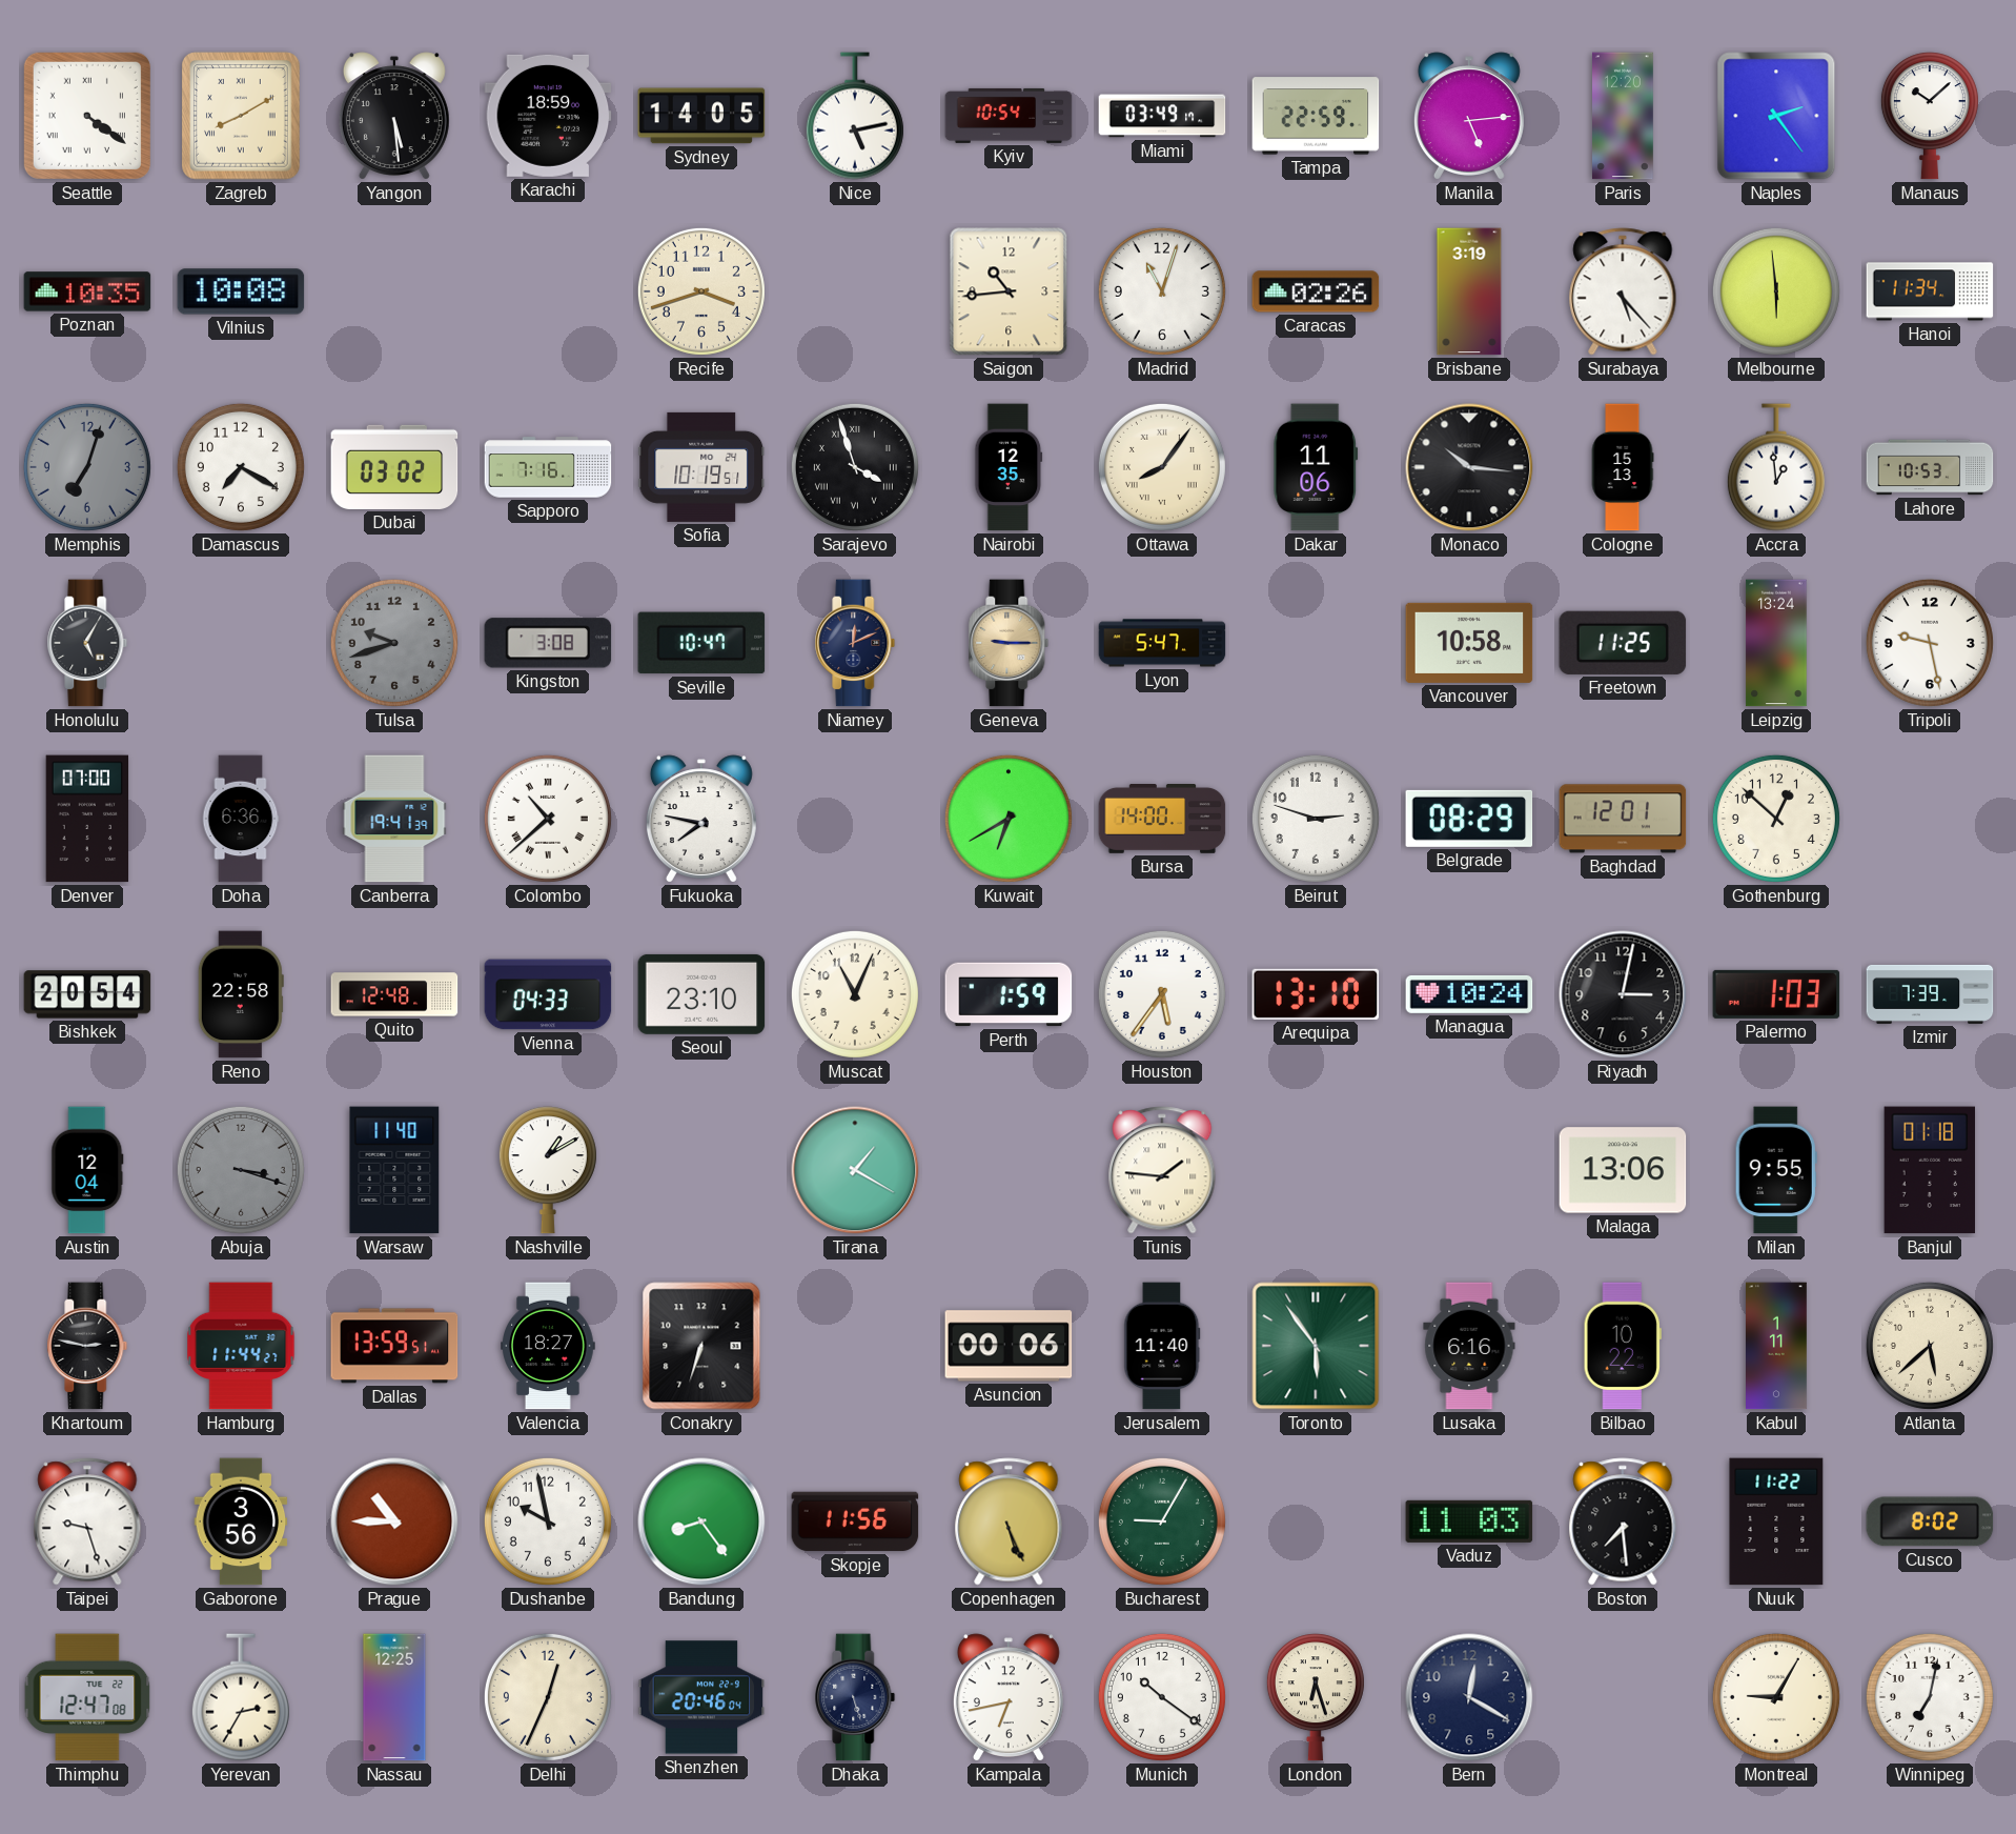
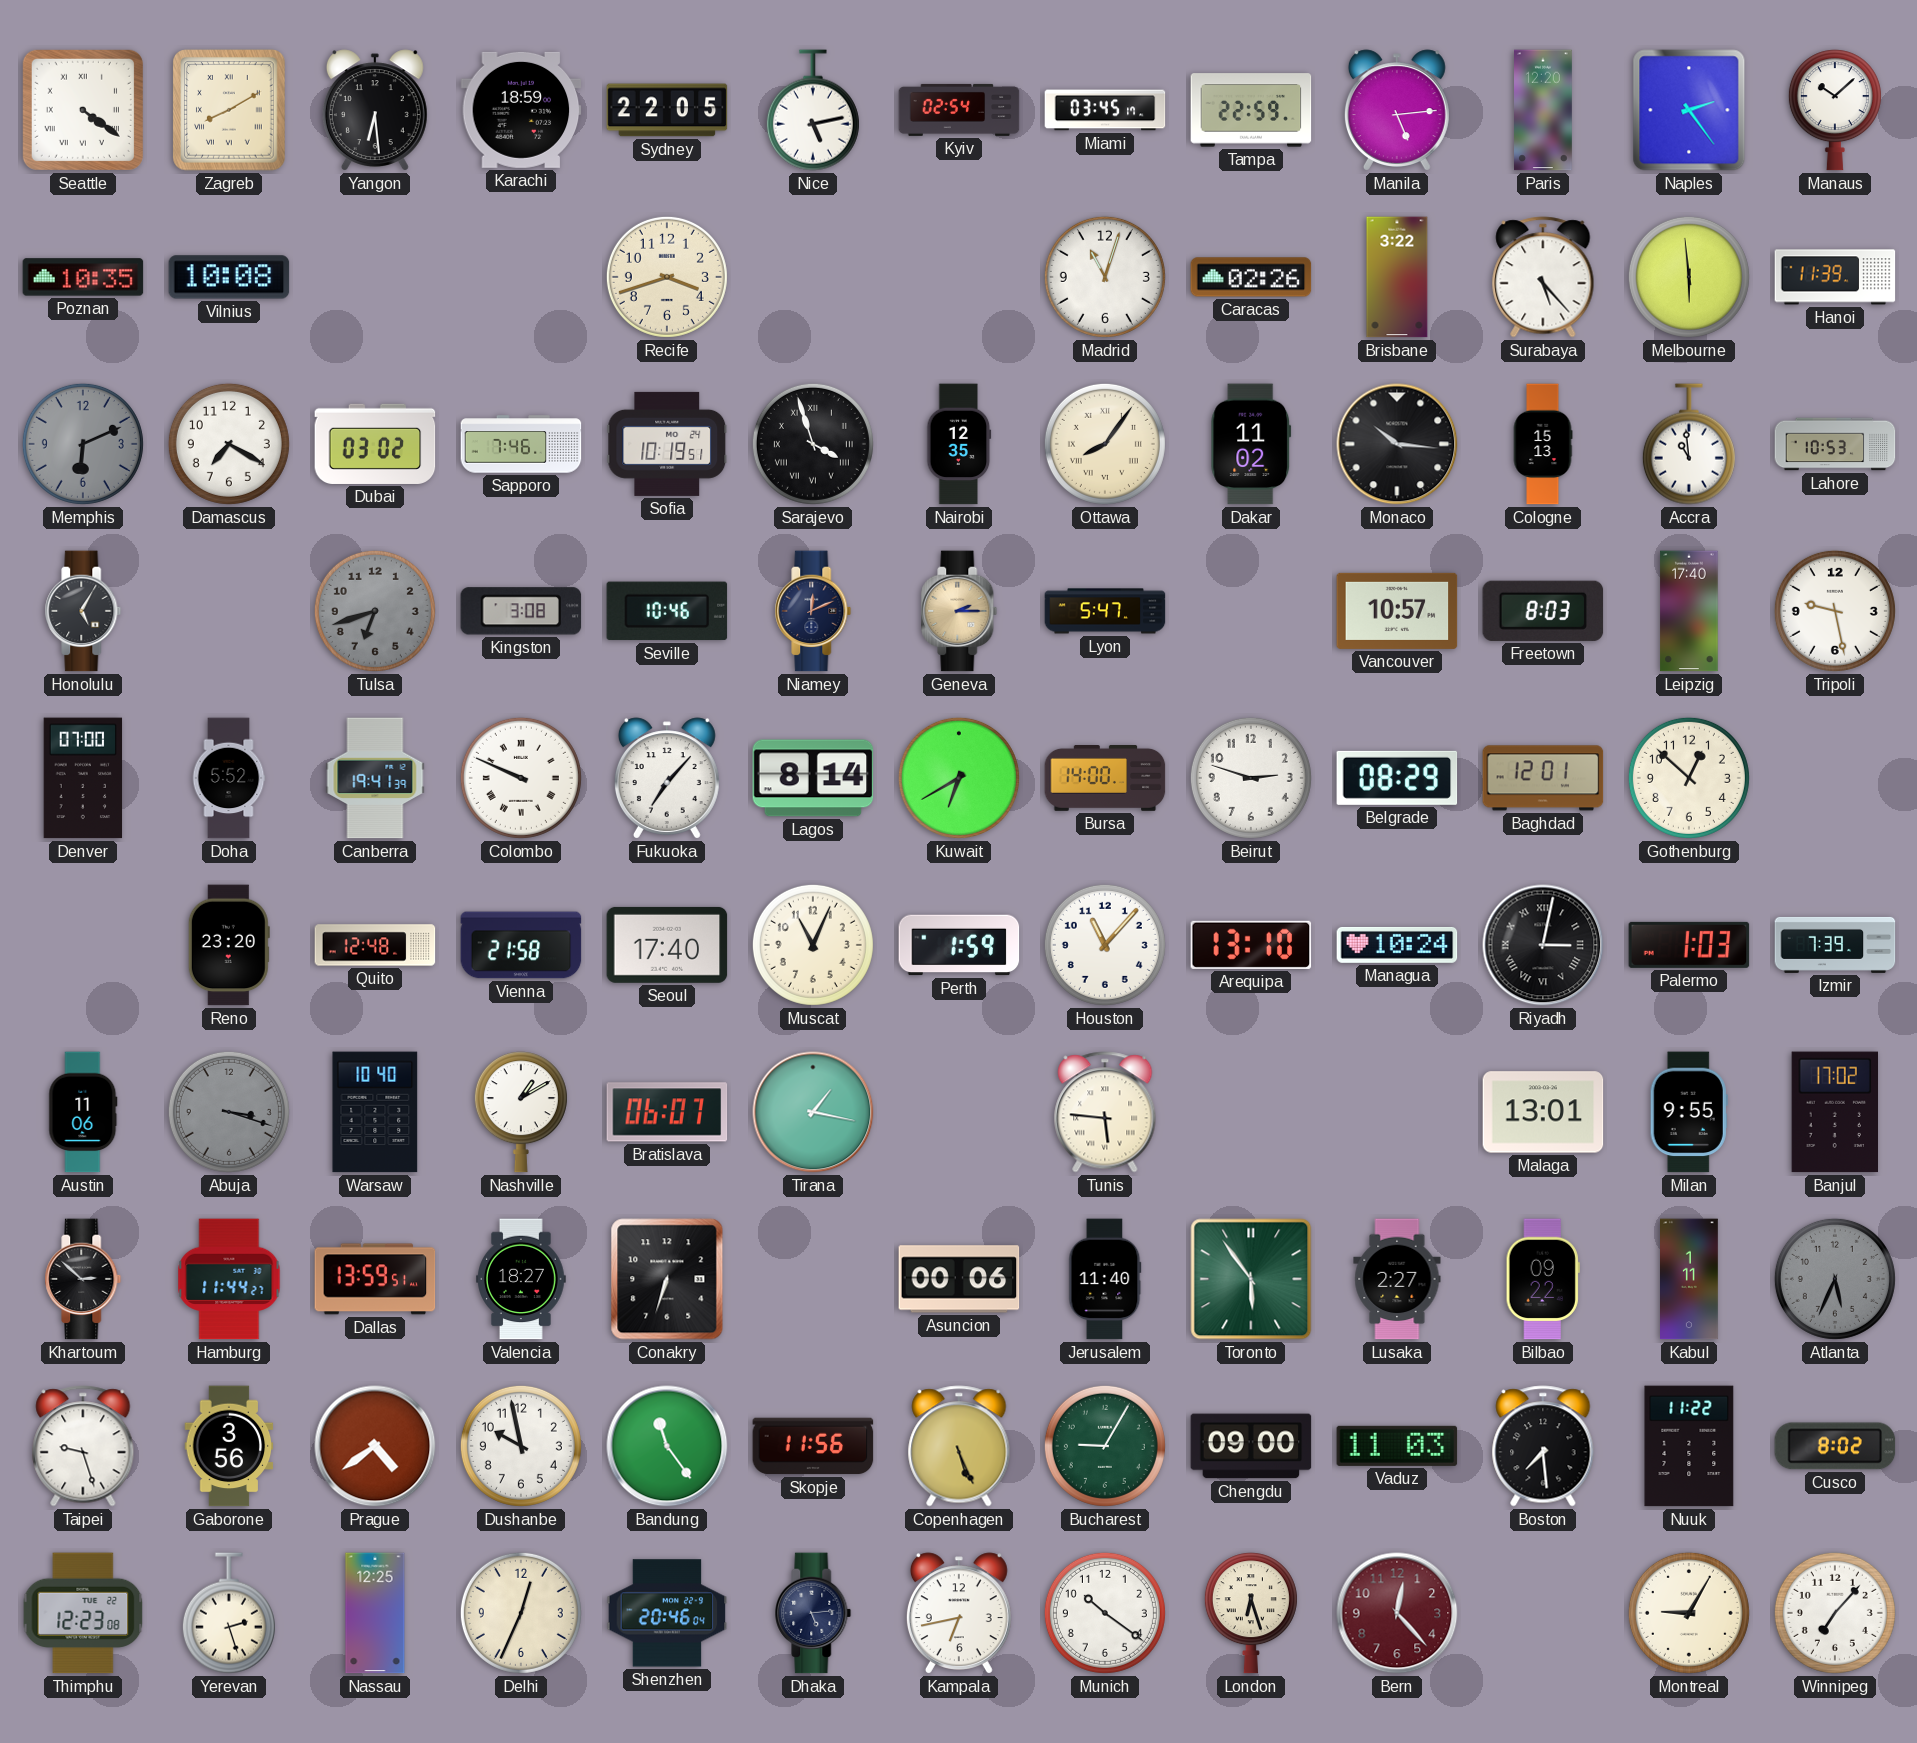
Yangon: 5:29 -> 6:29
Sydney: 14:05 -> 22:05
Kyiv: 10:54 -> 02:54
Miami: 03:49 -> 03:45
Saigon: 10:44 -> none
Brisbane: 3:19 -> 3:22
Hanoi: 11:34 -> 11:39
Memphis: 7:03 -> 6:11
Sapporo: 7:16 -> 7:46
Dakar: 11:06 -> 11:02
Accra: 12:59 -> 10:59
Tulsa: 9:42 -> 6:42
Seville: 10:47 -> 10:46
Geneva: 9:15 -> 2:15
Vancouver: 10:58 -> 10:57
Freetown: 11:25 -> 8:03
Leipzig: 13:24 -> 17:40
Doha: 6:36 -> 5:52
Colombo: 10:38 -> 9:49
Fukuoka: 7:47 -> 7:07
Lagos: none -> 8:14
Bishkek: 20:54 -> none
Reno: 22:58 -> 23:20
Vienna: 04:33 -> 21:58
Seoul: 23:10 -> 17:40
Houston: 5:36 -> 11:07
Riyadh numerals: Arabic -> Roman
Austin: 12:04 -> 11:06
Warsaw: 11:40 -> 10:40
Bratislava: none -> 06:07
Tirana: 1:20 -> 1:17
Tunis: 1:46 -> 5:46
Malaga: 13:06 -> 13:01
Banjul: 01:18 -> 17:02
Khartoum: 2:47 -> 2:52
Lusaka: 6:16 -> 2:27
Bilbao: 10:22 -> 09:22
Atlanta: 5:38 -> 5:34
Atlanta dial: cream -> grey
Prague: 10:45 -> 4:39
Bandung: 8:24 -> 11:24
Chengdu: none -> 09:00
Thimphu: 12:47 -> 12:23
Yerevan: 2:35 -> 2:27
Dhaka: 5:27 -> 5:14
Bern: 12:20 -> 12:23
Bern dial: navy -> burgundy
Winnipeg: 7:02 -> 7:07
